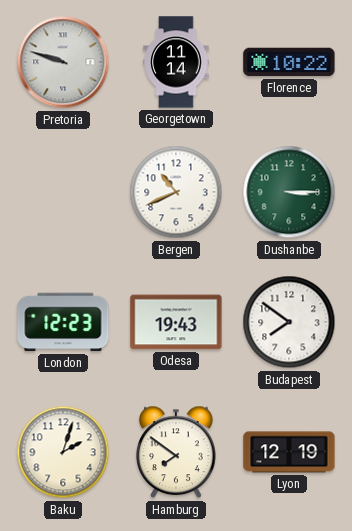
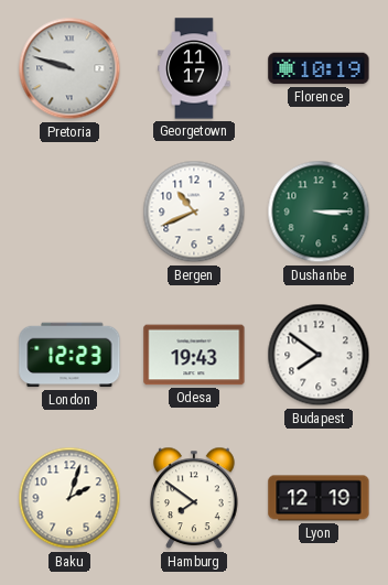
Georgetown: 11:14 -> 11:17
Florence: 10:22 -> 10:19
